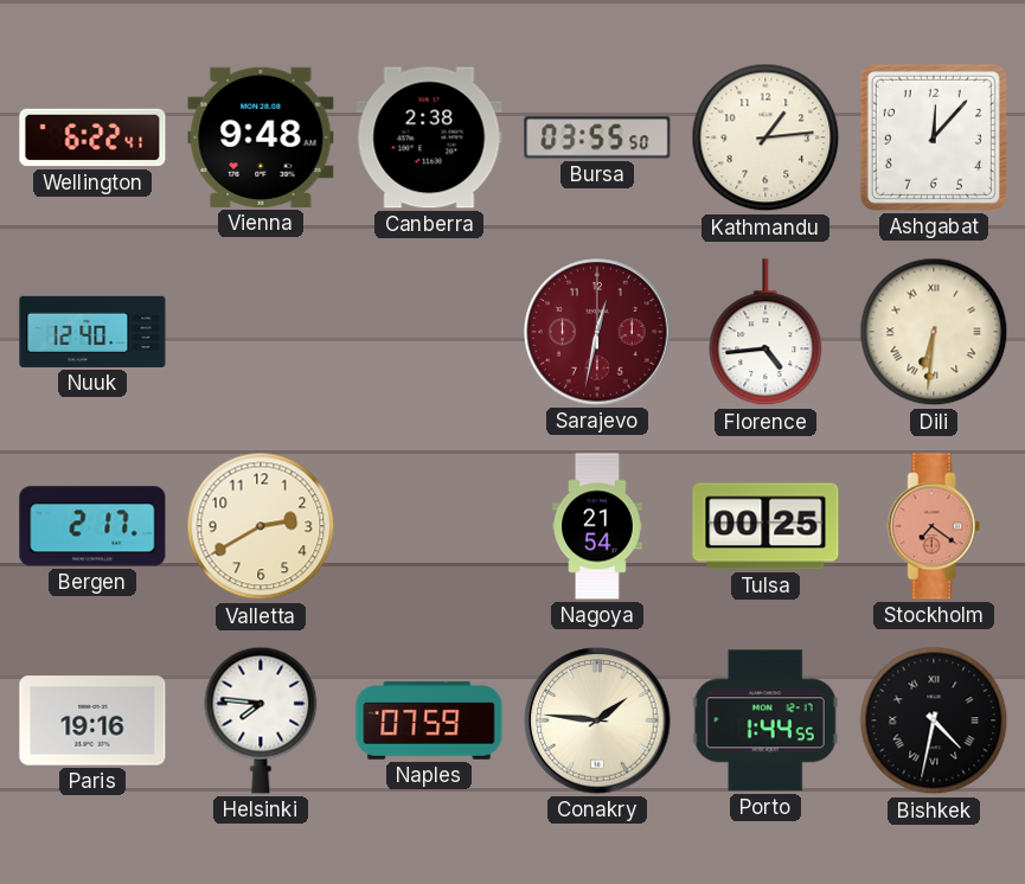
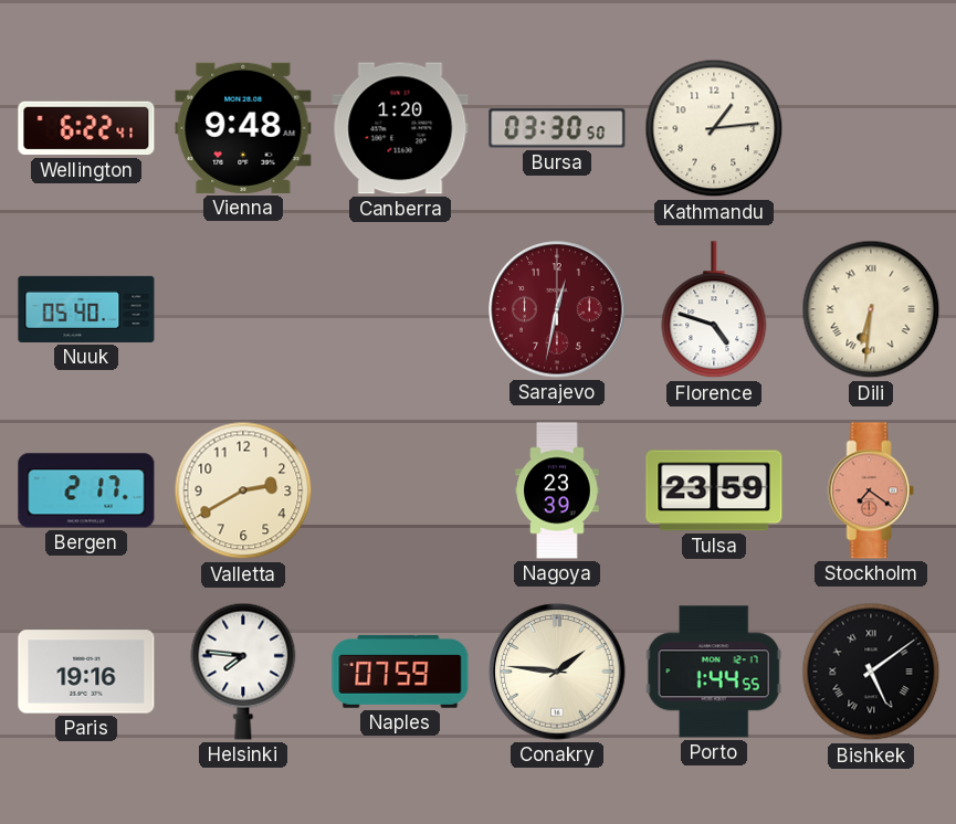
Canberra: 2:38 -> 1:20
Bursa: 03:55 -> 03:30
Ashgabat: 12:07 -> none
Nuuk: 12:40 -> 05:40
Florence: 4:44 -> 4:48
Nagoya: 21:54 -> 23:39
Tulsa: 00:25 -> 23:59
Bishkek: 4:32 -> 5:09
